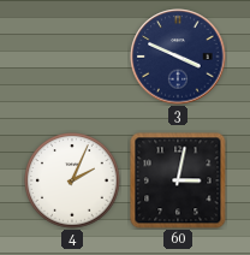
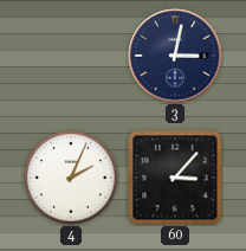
3: 3:49 -> 3:02
60: 3:02 -> 3:07
